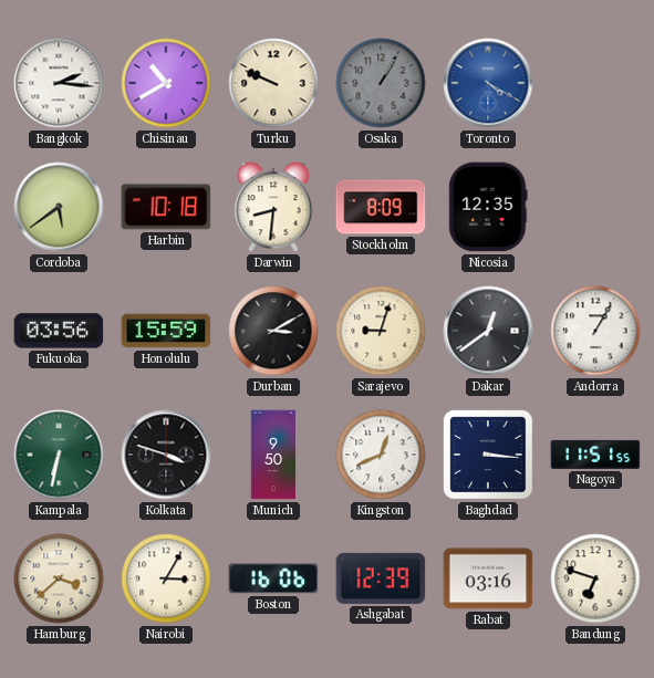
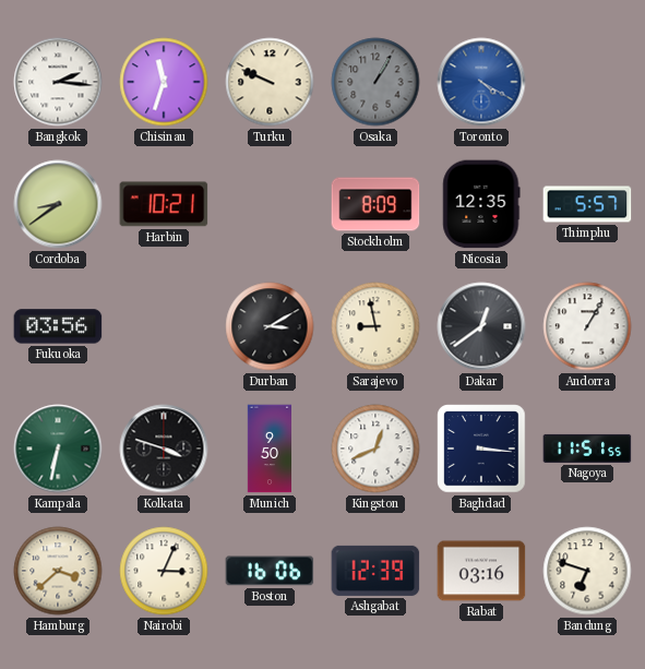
Chisinau: 10:40 -> 11:33
Cordoba: 5:39 -> 8:39
Harbin: 10:18 -> 10:21
Darwin: 8:31 -> none
Thimphu: none -> 5:57
Honolulu: 15:59 -> none
Sarajevo: 9:03 -> 8:58
Nairobi: 3:05 -> 3:04
